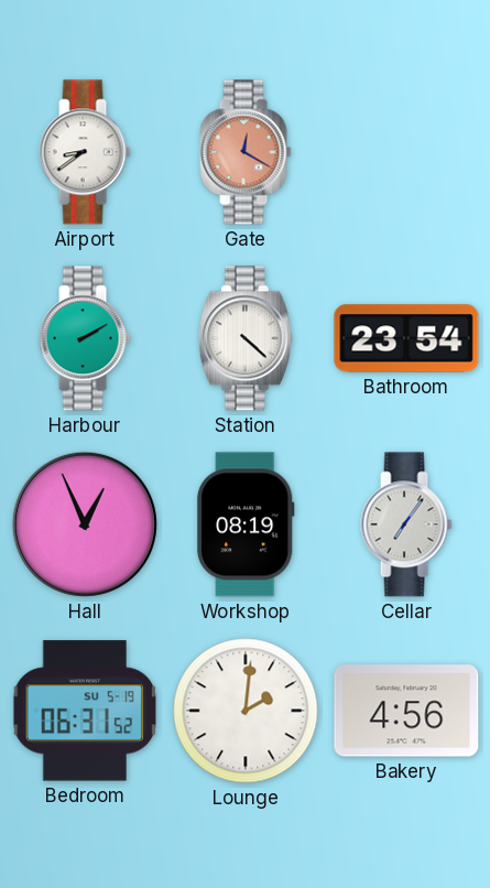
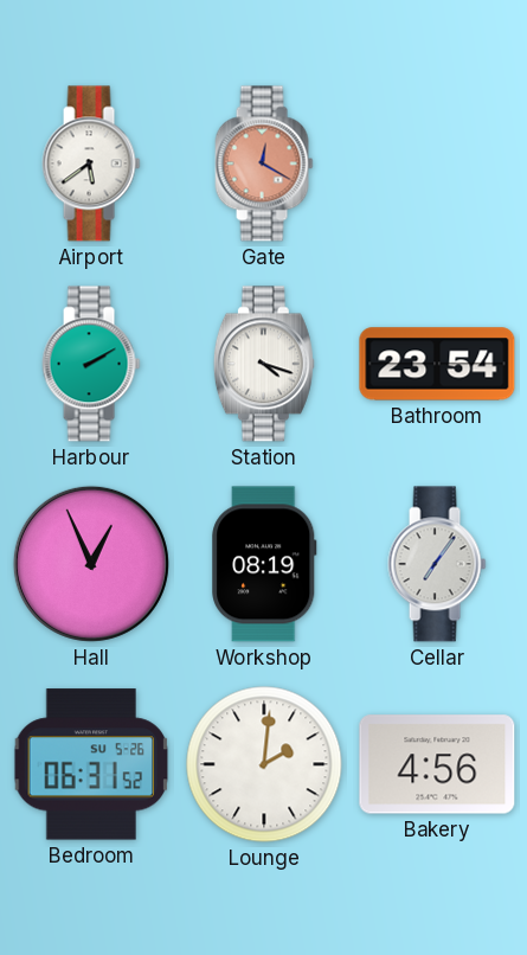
Airport: 8:39 -> 5:39
Station: 4:22 -> 4:18
Bedroom date: SU 5-19 -> SU 5-26
